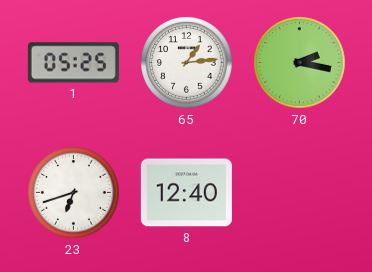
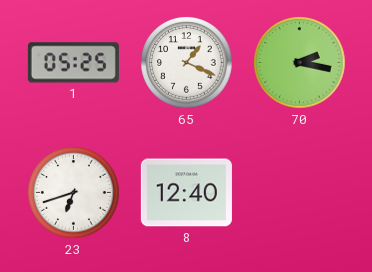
65: 1:14 -> 1:19
